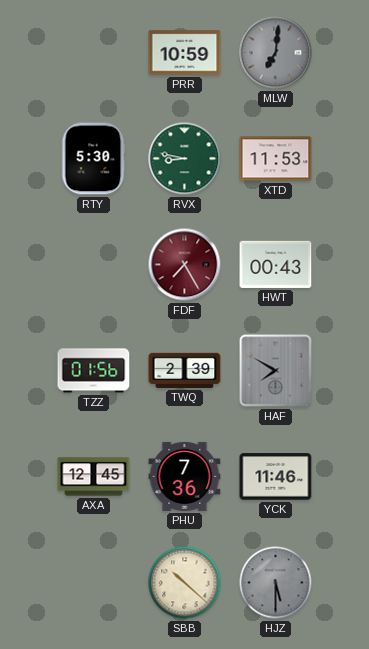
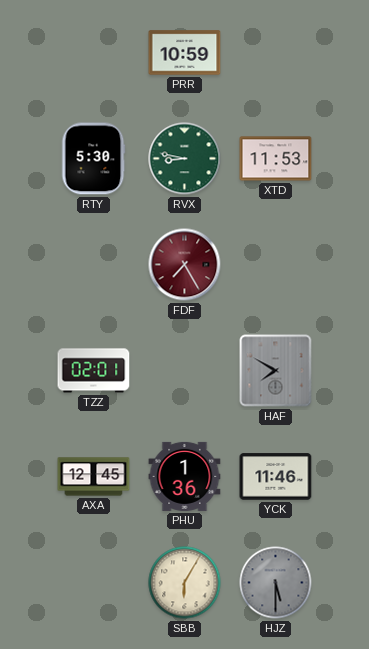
MLW: 7:01 -> none
HWT: 00:43 -> none
TZZ: 01:56 -> 02:01
TWQ: 2:39 -> none
PHU: 7:36 -> 1:36
SBB: 10:22 -> 6:05
